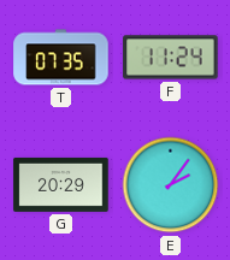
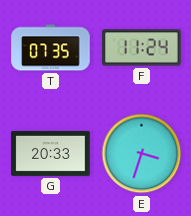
G: 20:29 -> 20:33
E: 2:06 -> 3:33
